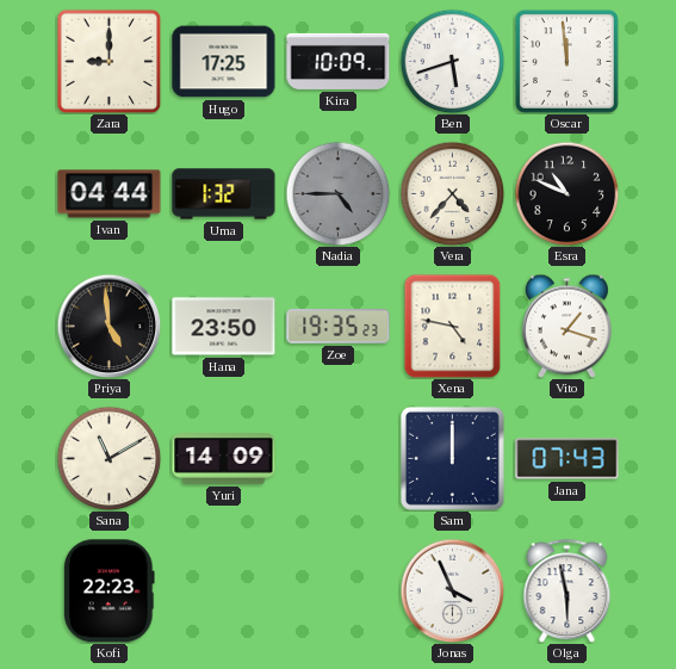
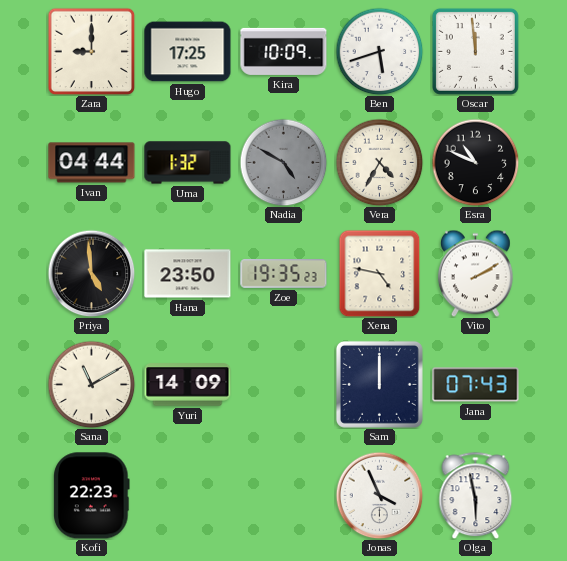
Nadia: 4:45 -> 4:50
Vera: 4:37 -> 4:35
Vito: 1:18 -> 2:10
